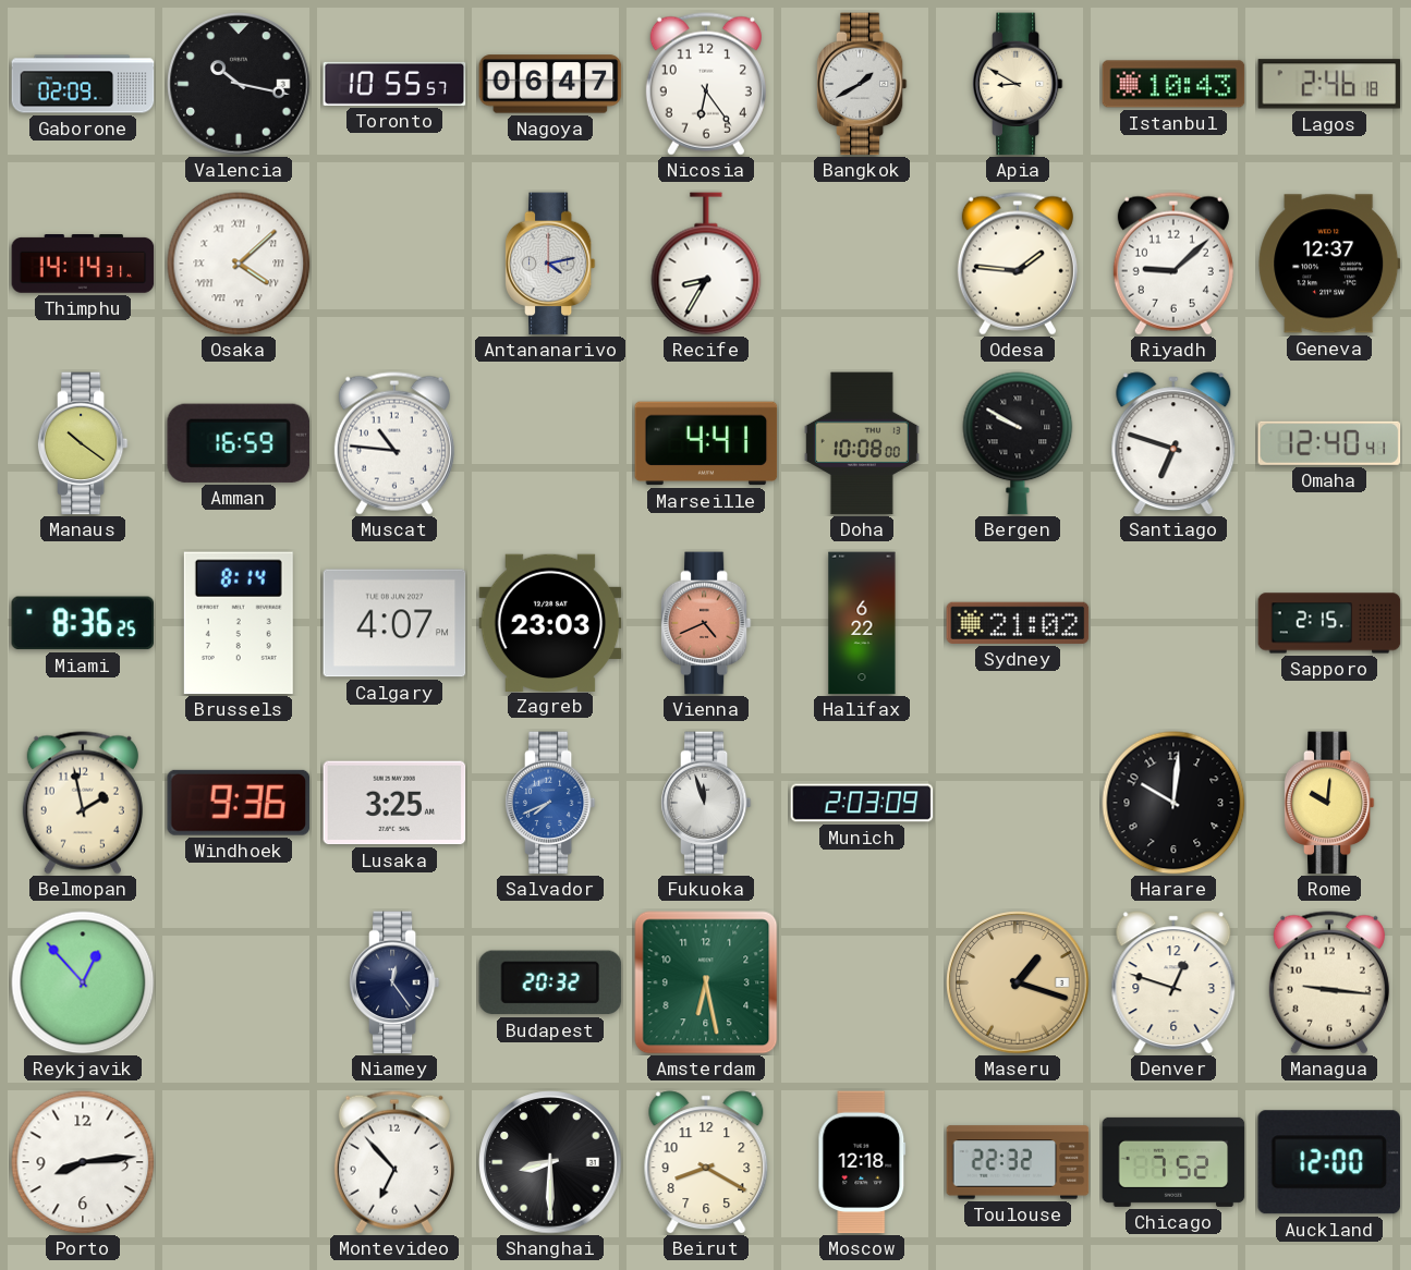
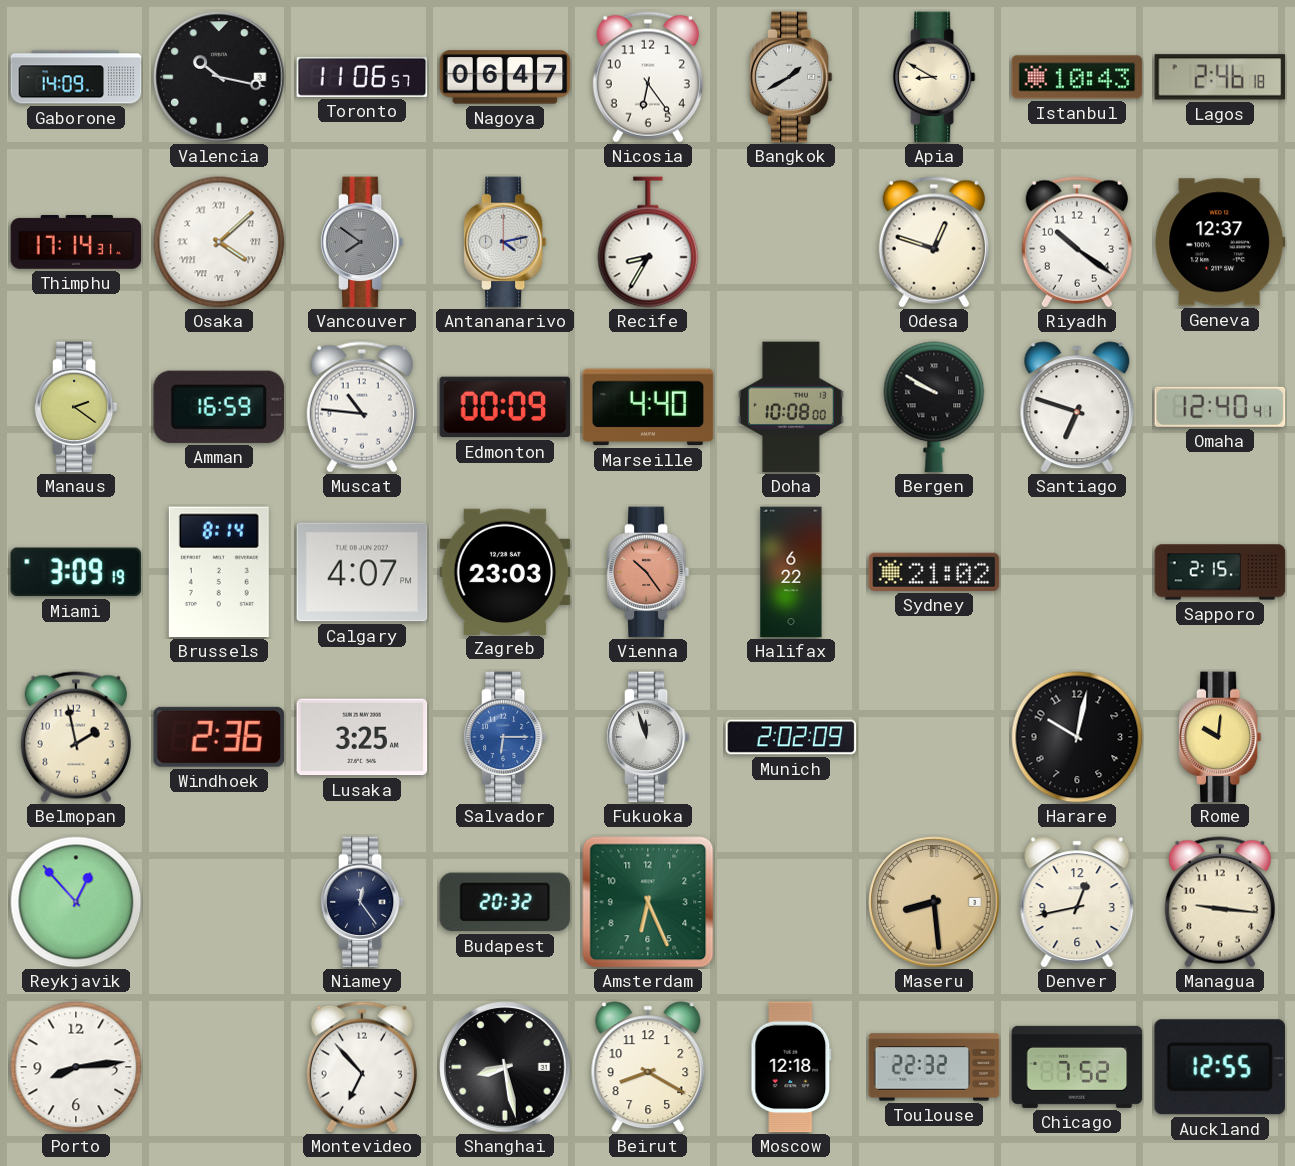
Gaborone: 02:09 -> 14:09
Toronto: 10:55 -> 11:06
Thimphu: 14:14 -> 17:14
Vancouver: none -> 7:51
Odesa: 1:46 -> 12:48
Riyadh: 9:08 -> 10:21
Manaus: 10:21 -> 2:21
Edmonton: none -> 00:09
Marseille: 4:41 -> 4:40
Miami: 8:36 -> 3:09
Vienna: 4:41 -> 10:24
Windhoek: 9:36 -> 2:36
Salvador: 7:41 -> 6:15
Munich: 2:03 -> 2:02
Harare: 10:01 -> 10:02
Amsterdam: 6:28 -> 6:26
Maseru: 1:18 -> 8:29
Denver: 12:48 -> 12:43
Shanghai: 8:30 -> 8:28
Auckland: 12:00 -> 12:55
